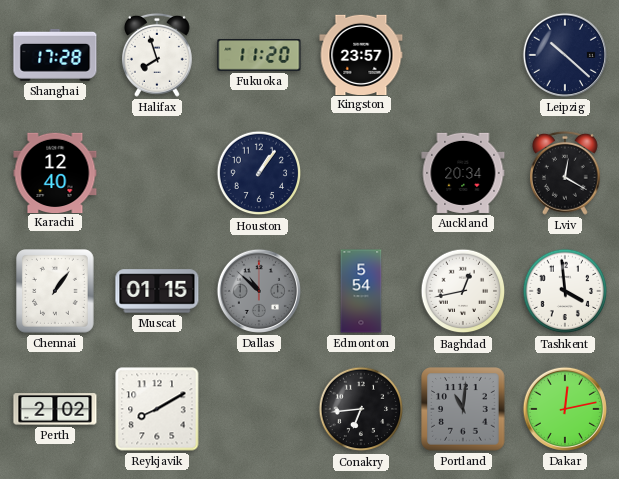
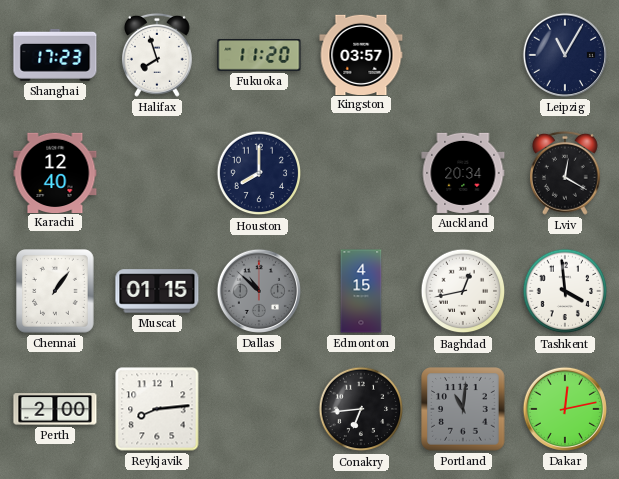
Shanghai: 17:28 -> 17:23
Kingston: 23:57 -> 03:57
Leipzig: 10:22 -> 11:05
Houston: 1:06 -> 8:00
Edmonton: 5:54 -> 4:15
Perth: 2:02 -> 2:00
Reykjavik: 8:10 -> 8:14
